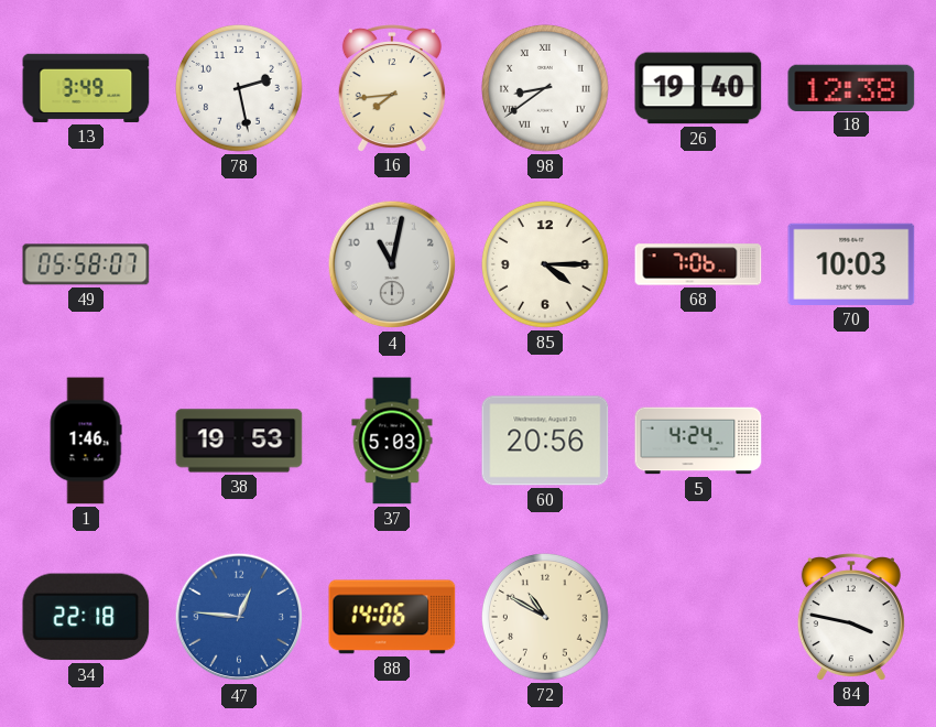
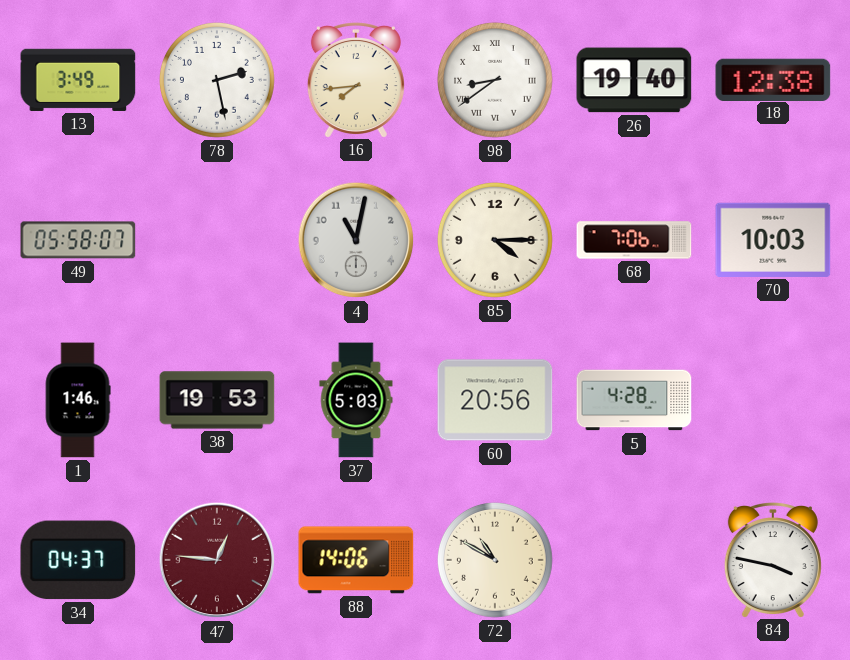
5: 4:24 -> 4:28
34: 22:18 -> 04:37
47 dial: blue -> burgundy
